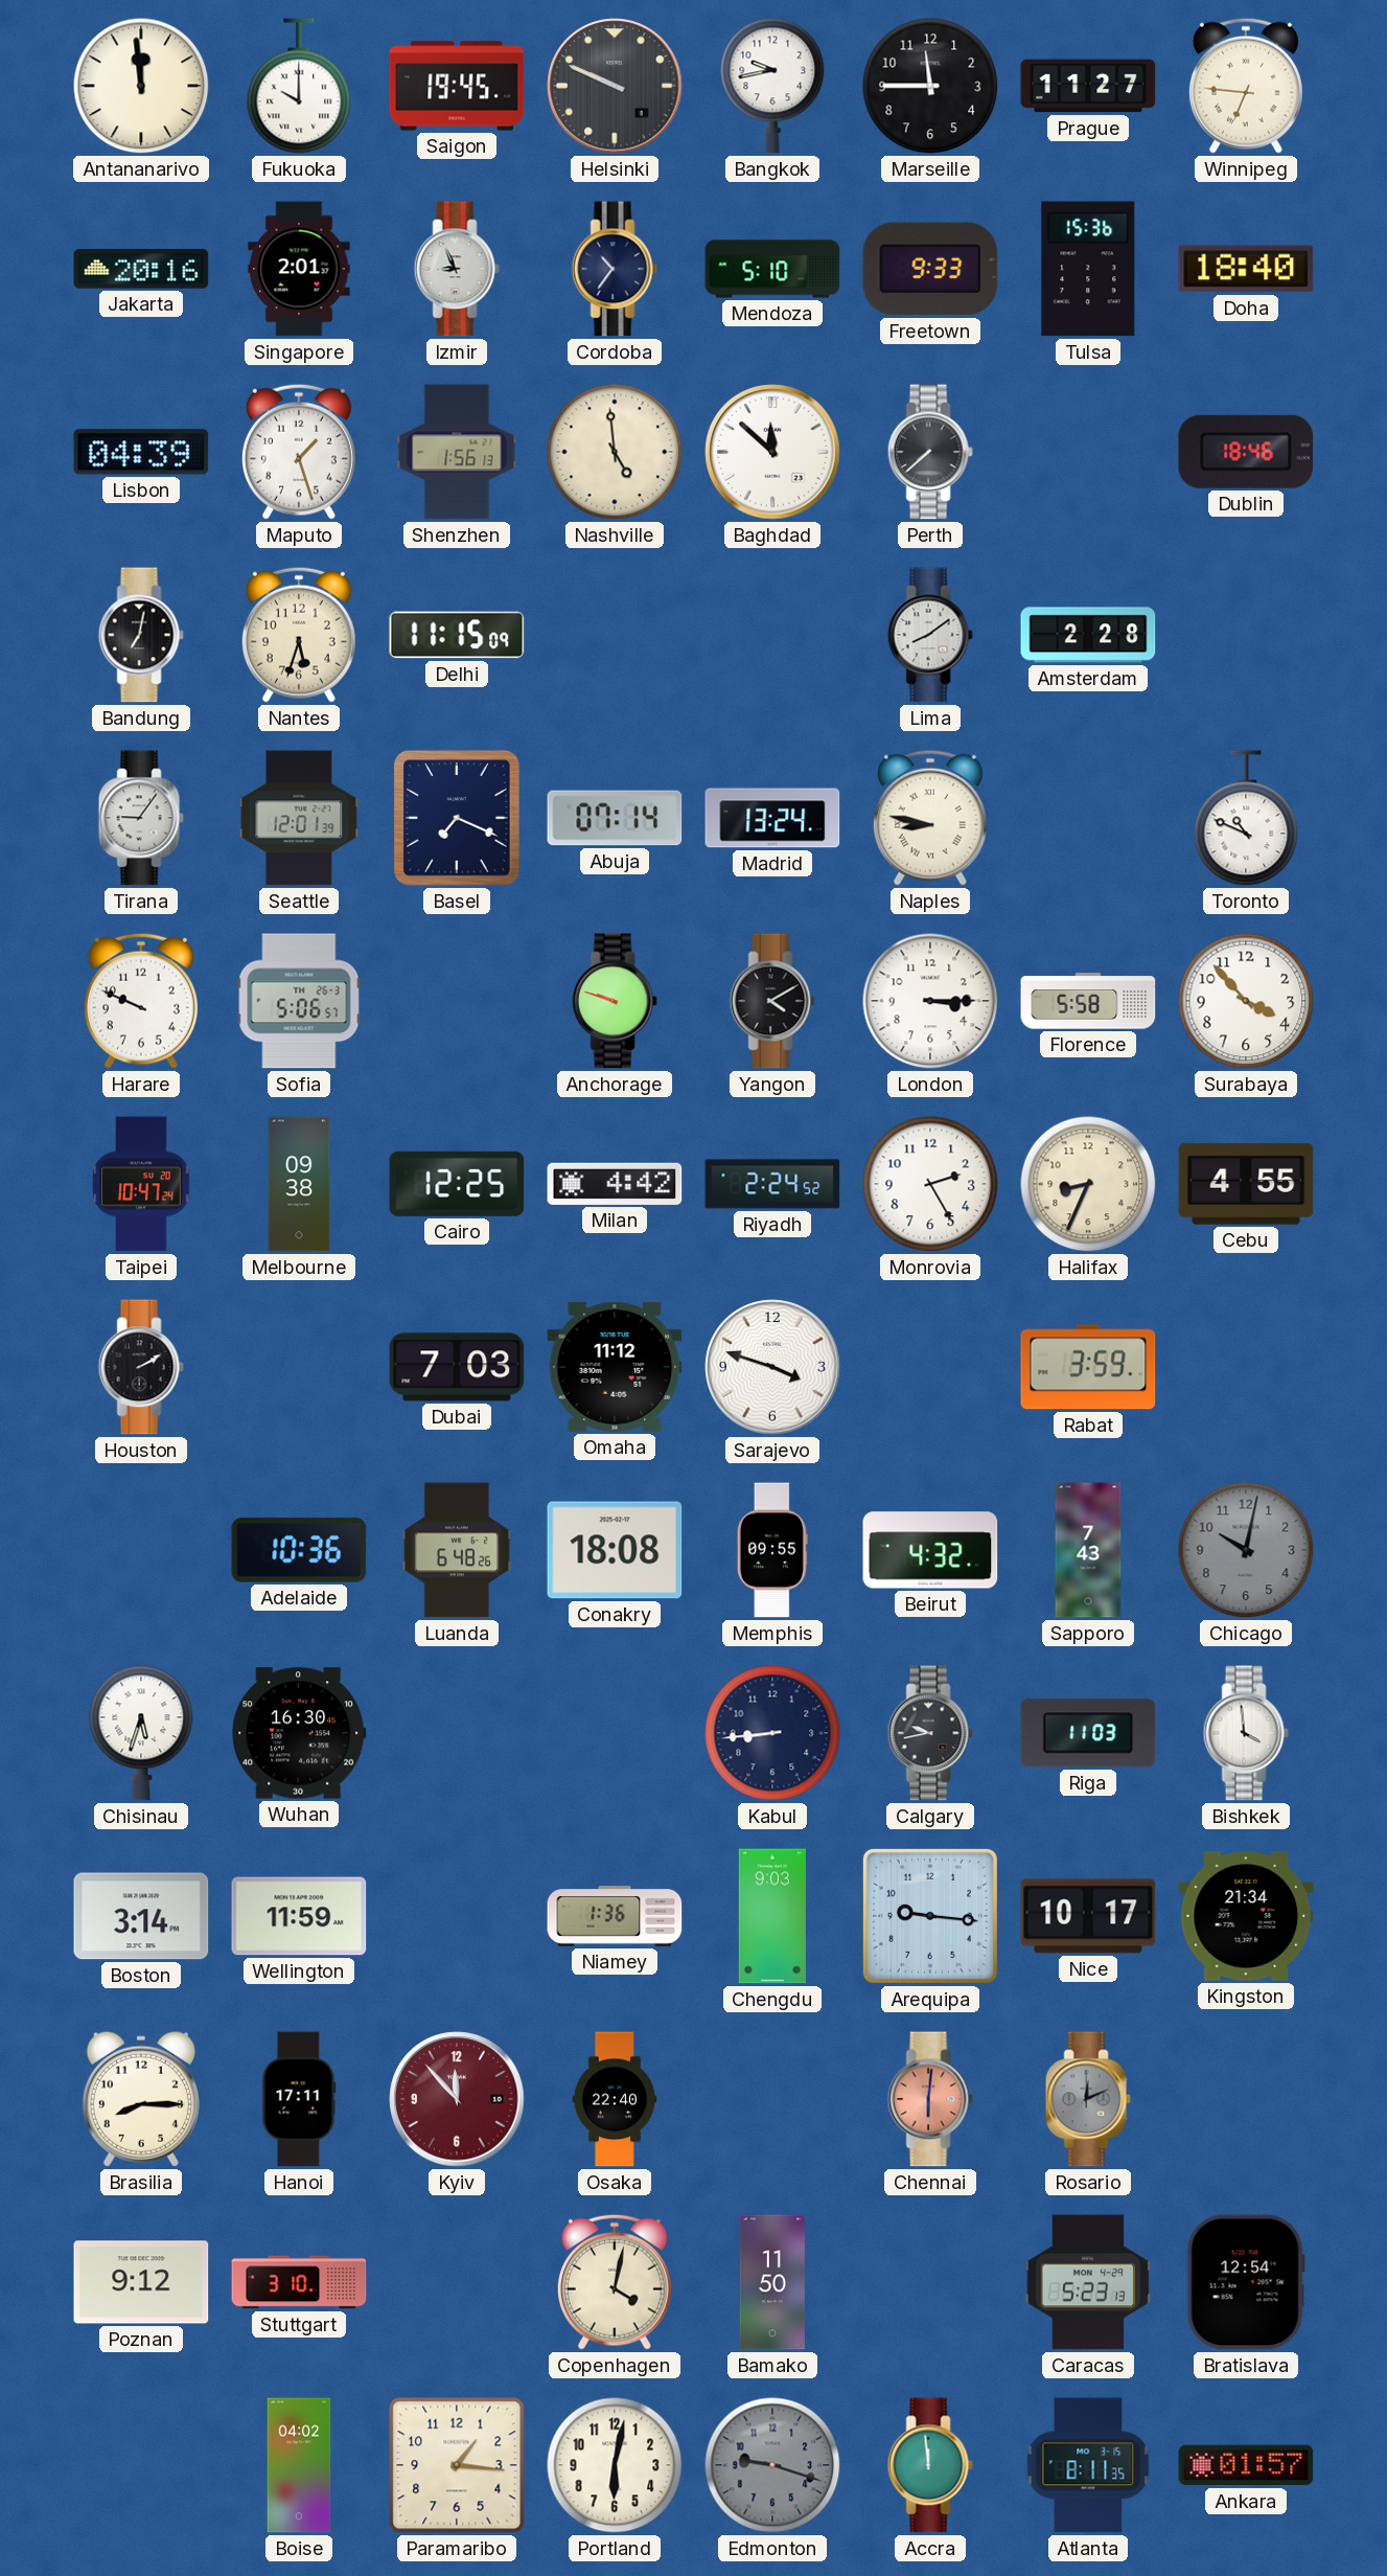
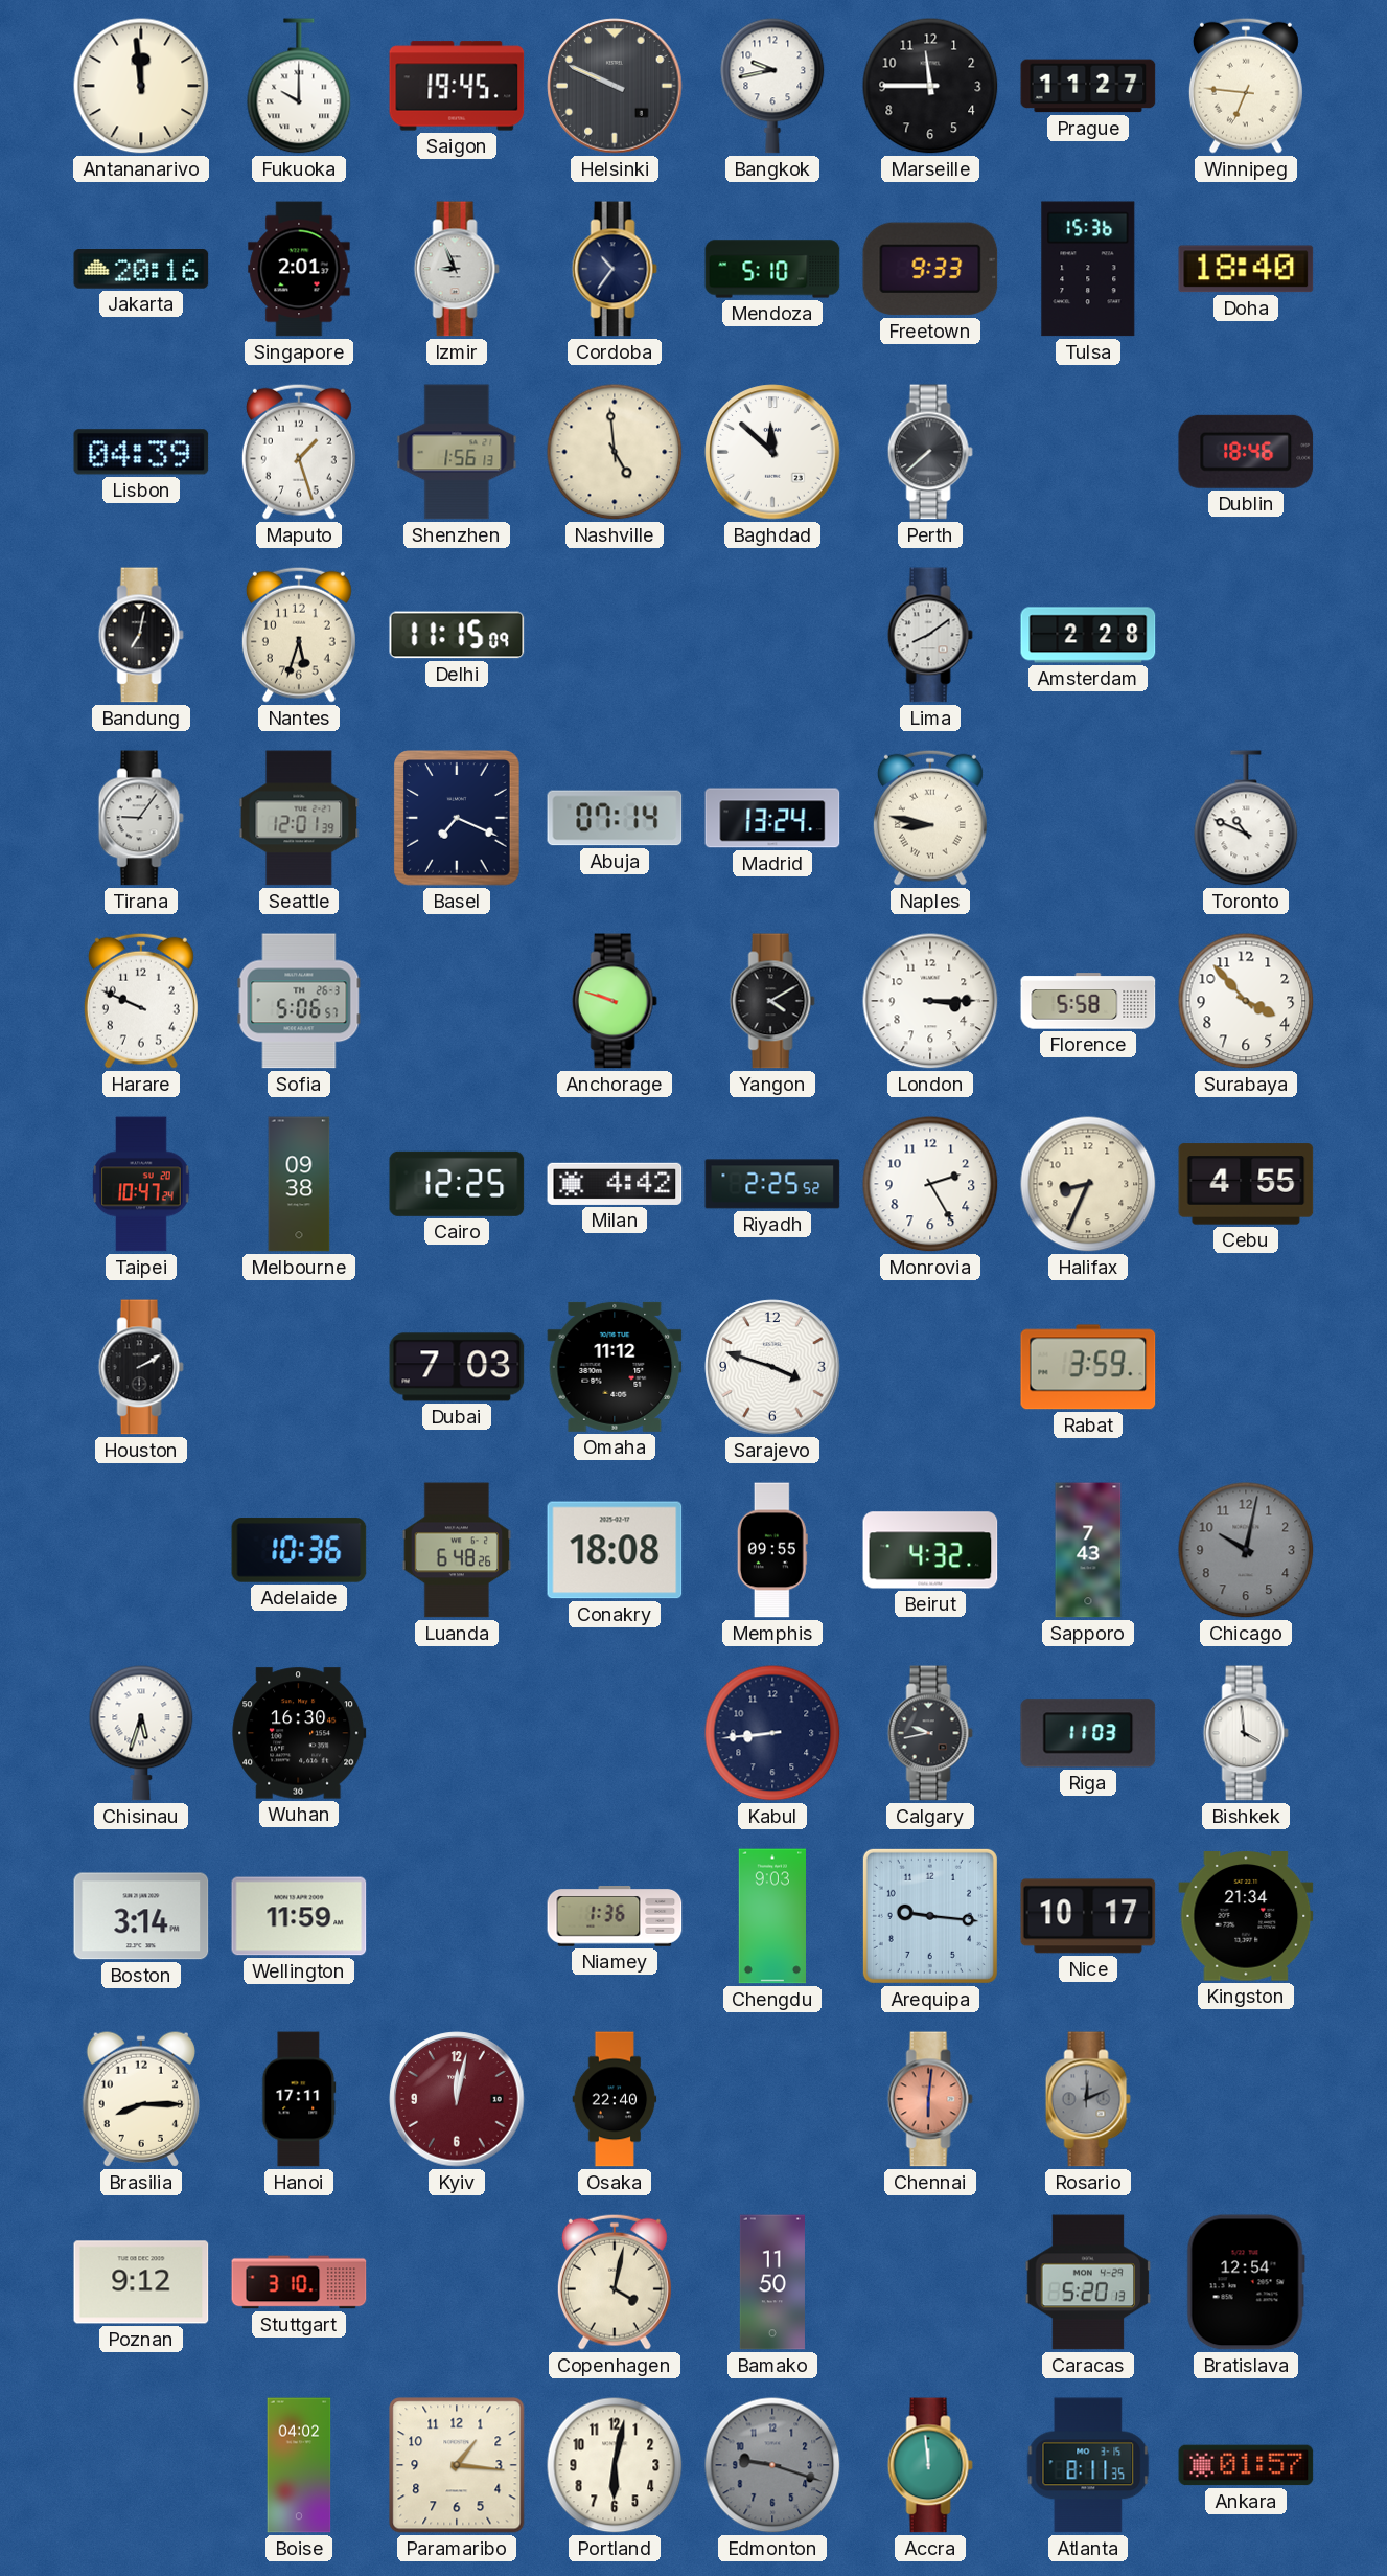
Riyadh: 2:24 -> 2:25
Kyiv: 11:53 -> 12:02
Caracas: 5:23 -> 5:20
